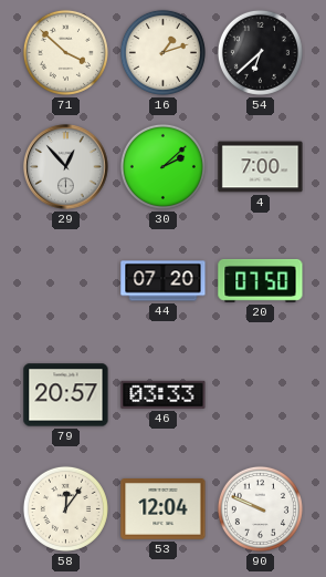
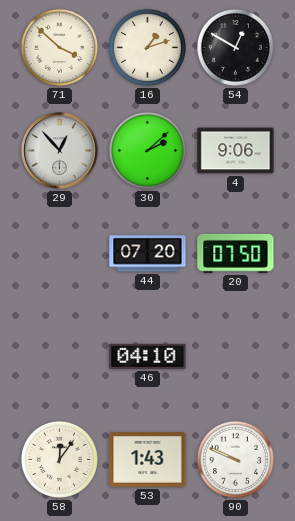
54: 6:38 -> 12:50
4: 7:00 -> 9:06
79: 20:57 -> none
46: 03:33 -> 04:10
53: 12:04 -> 1:43
